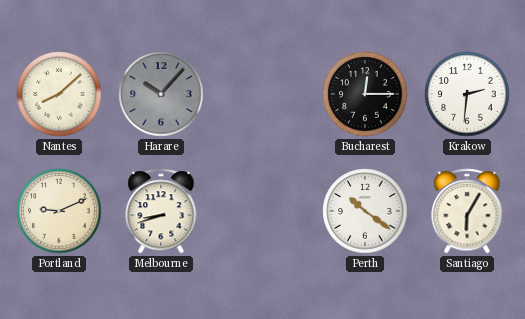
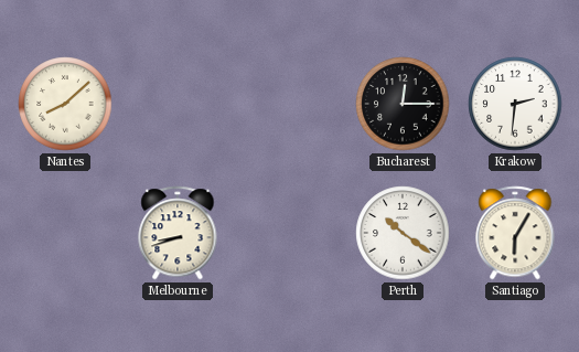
Harare: 10:07 -> none
Portland: 9:11 -> none
